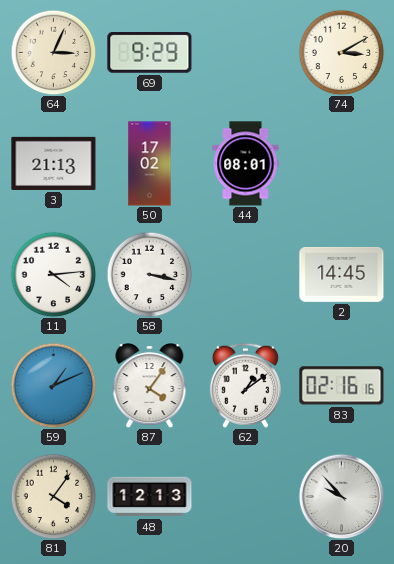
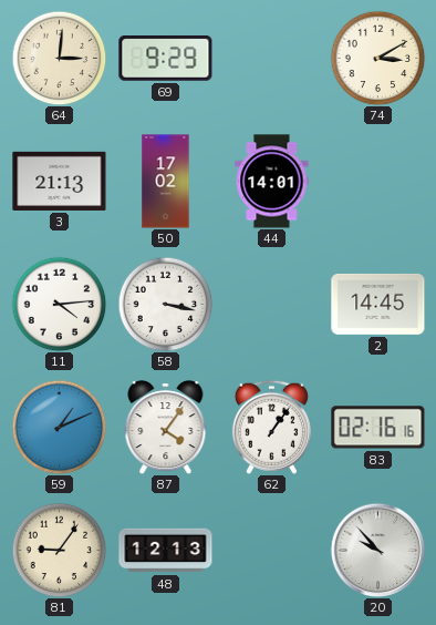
64: 3:04 -> 3:01
44: 08:01 -> 14:01
62: 1:09 -> 1:06
81: 4:06 -> 9:06
